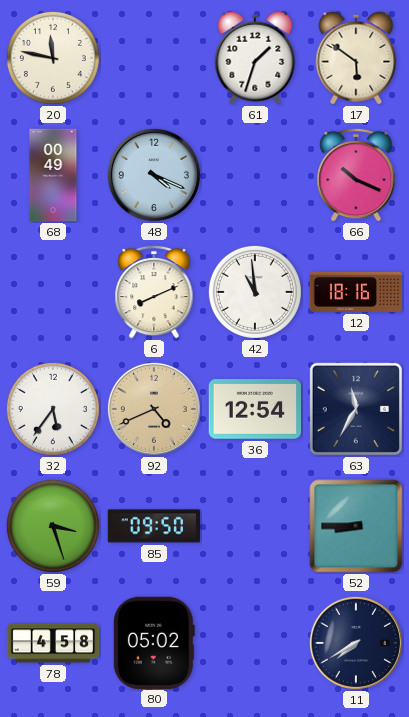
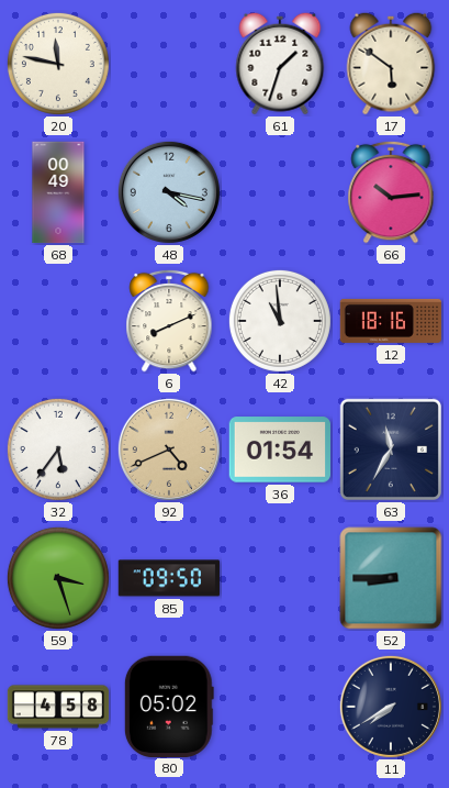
48: 4:19 -> 4:17
66: 10:19 -> 10:14
36: 12:54 -> 01:54
